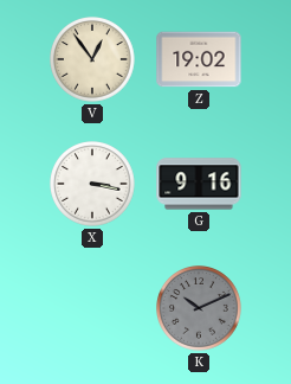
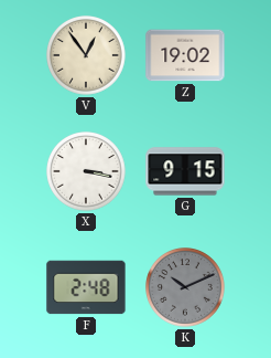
G: 9:16 -> 9:15
F: none -> 2:48
